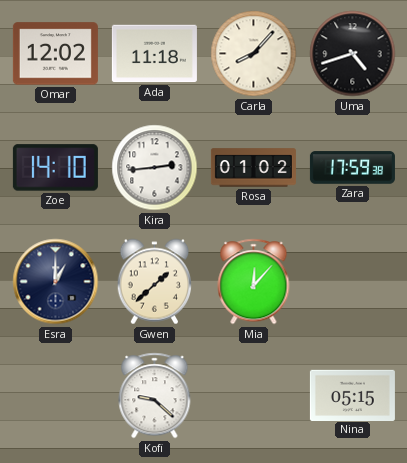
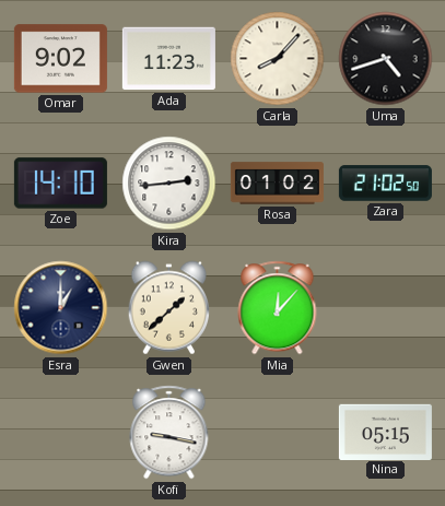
Omar: 12:02 -> 9:02
Ada: 11:18 -> 11:23
Zara: 17:59 -> 21:02
Kofi: 9:22 -> 9:17
